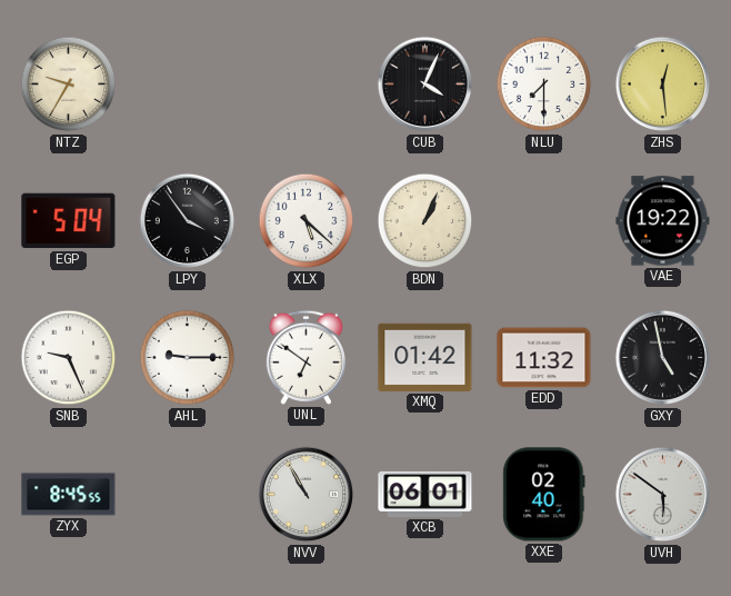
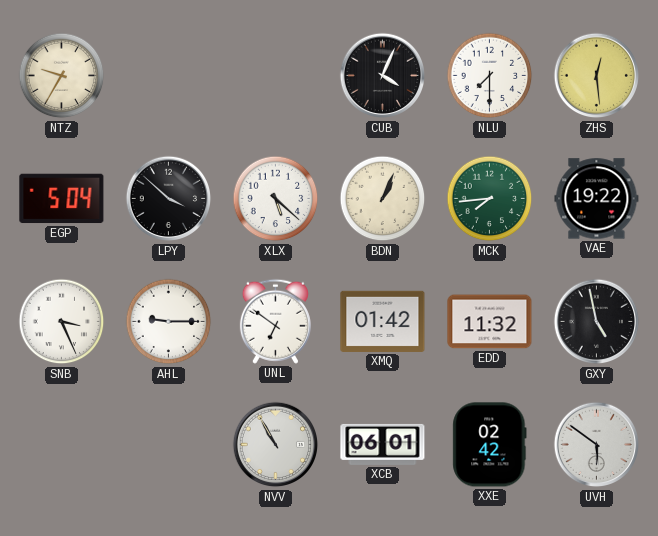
LPY: 3:54 -> 3:52
MCK: none -> 7:44
SNB: 9:26 -> 3:26
ZYX: 8:45 -> none
XXE: 02:40 -> 02:42
